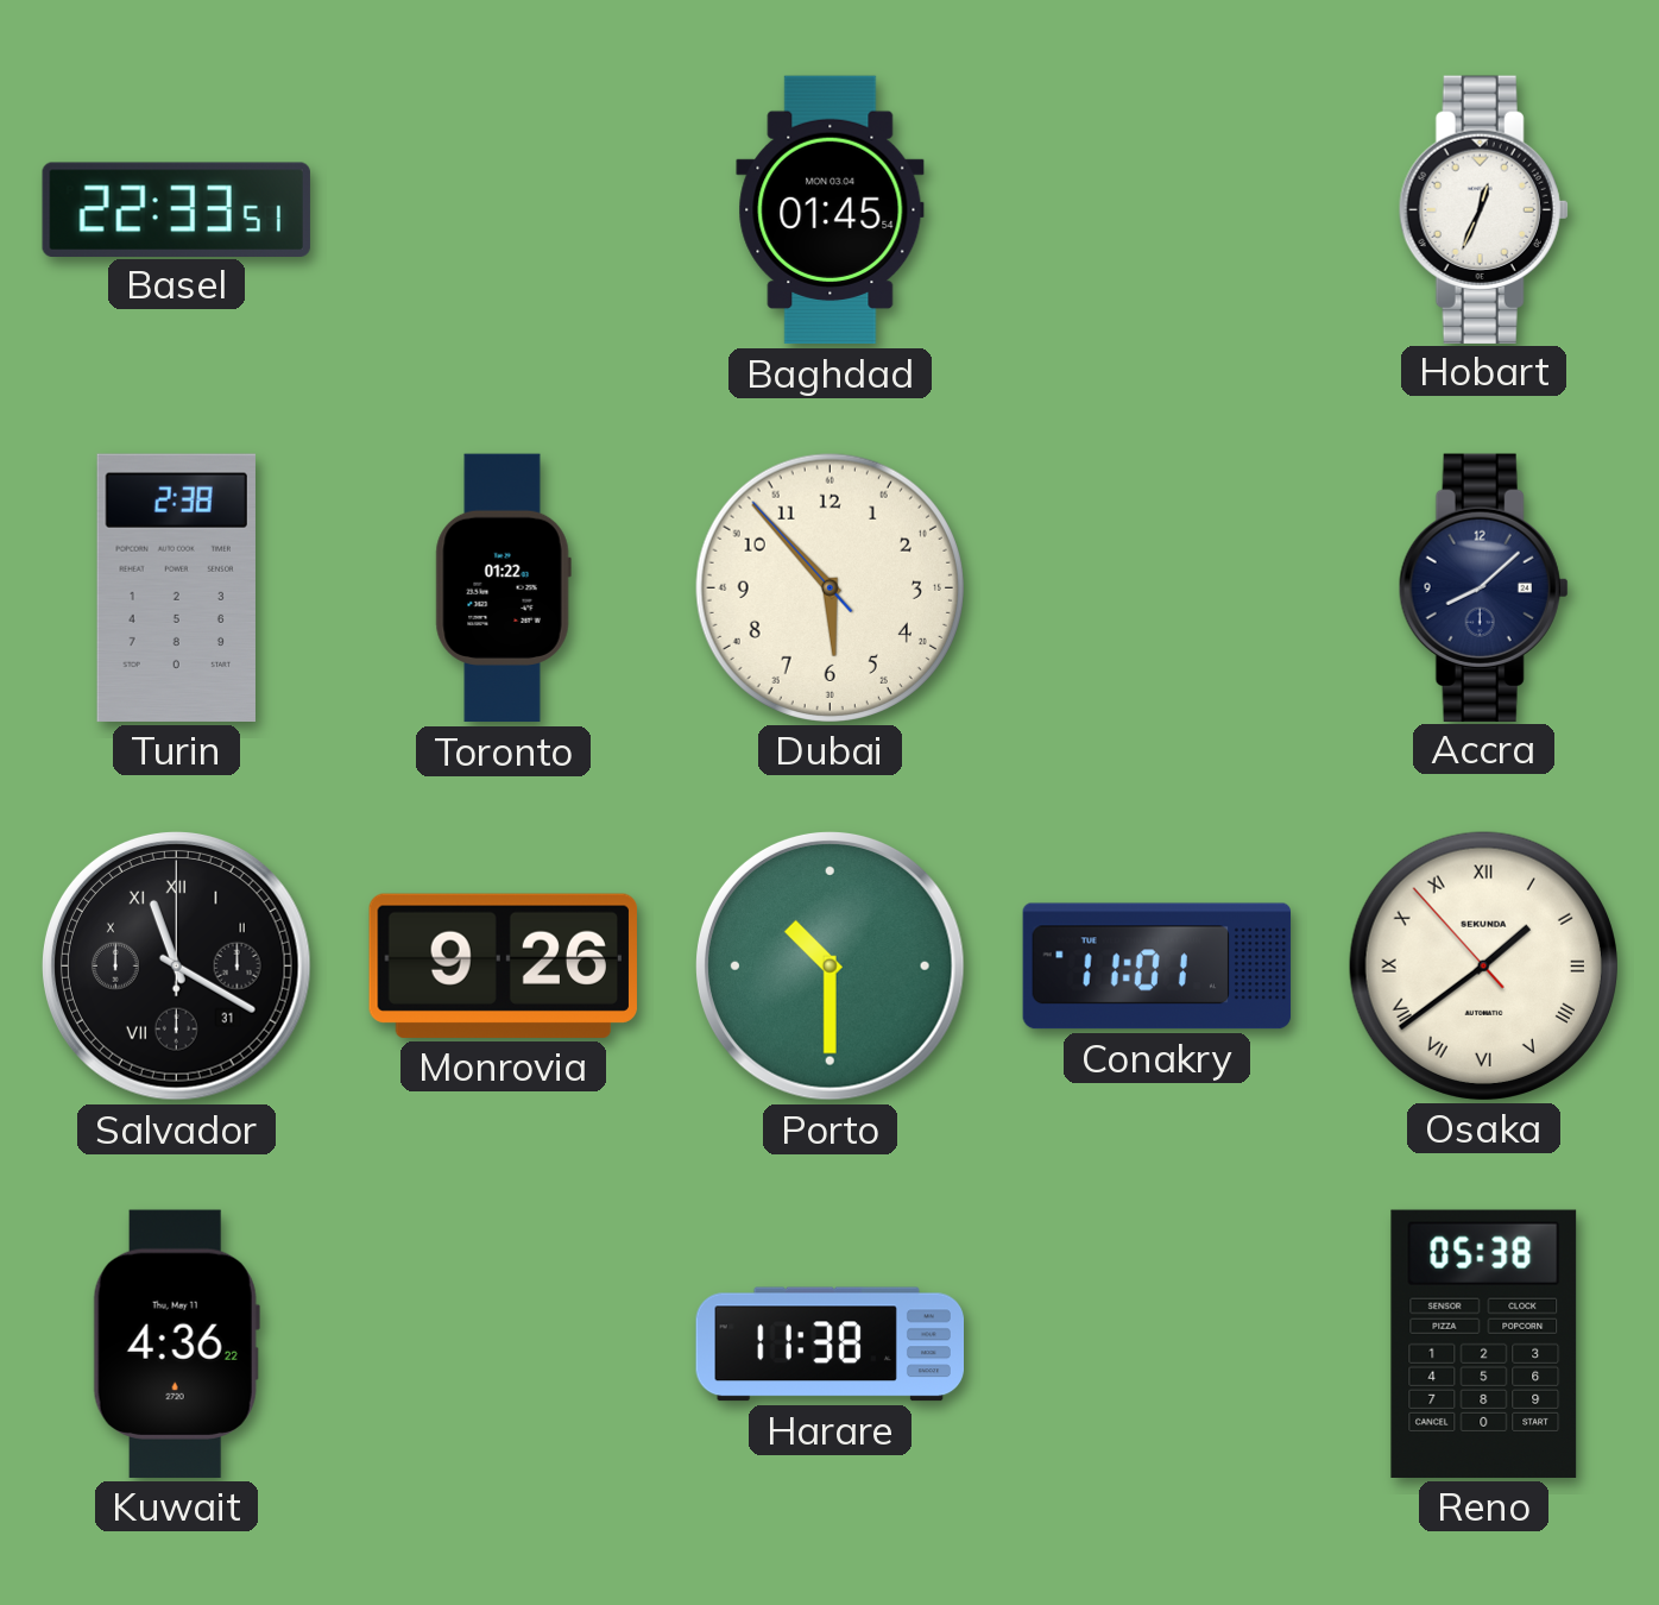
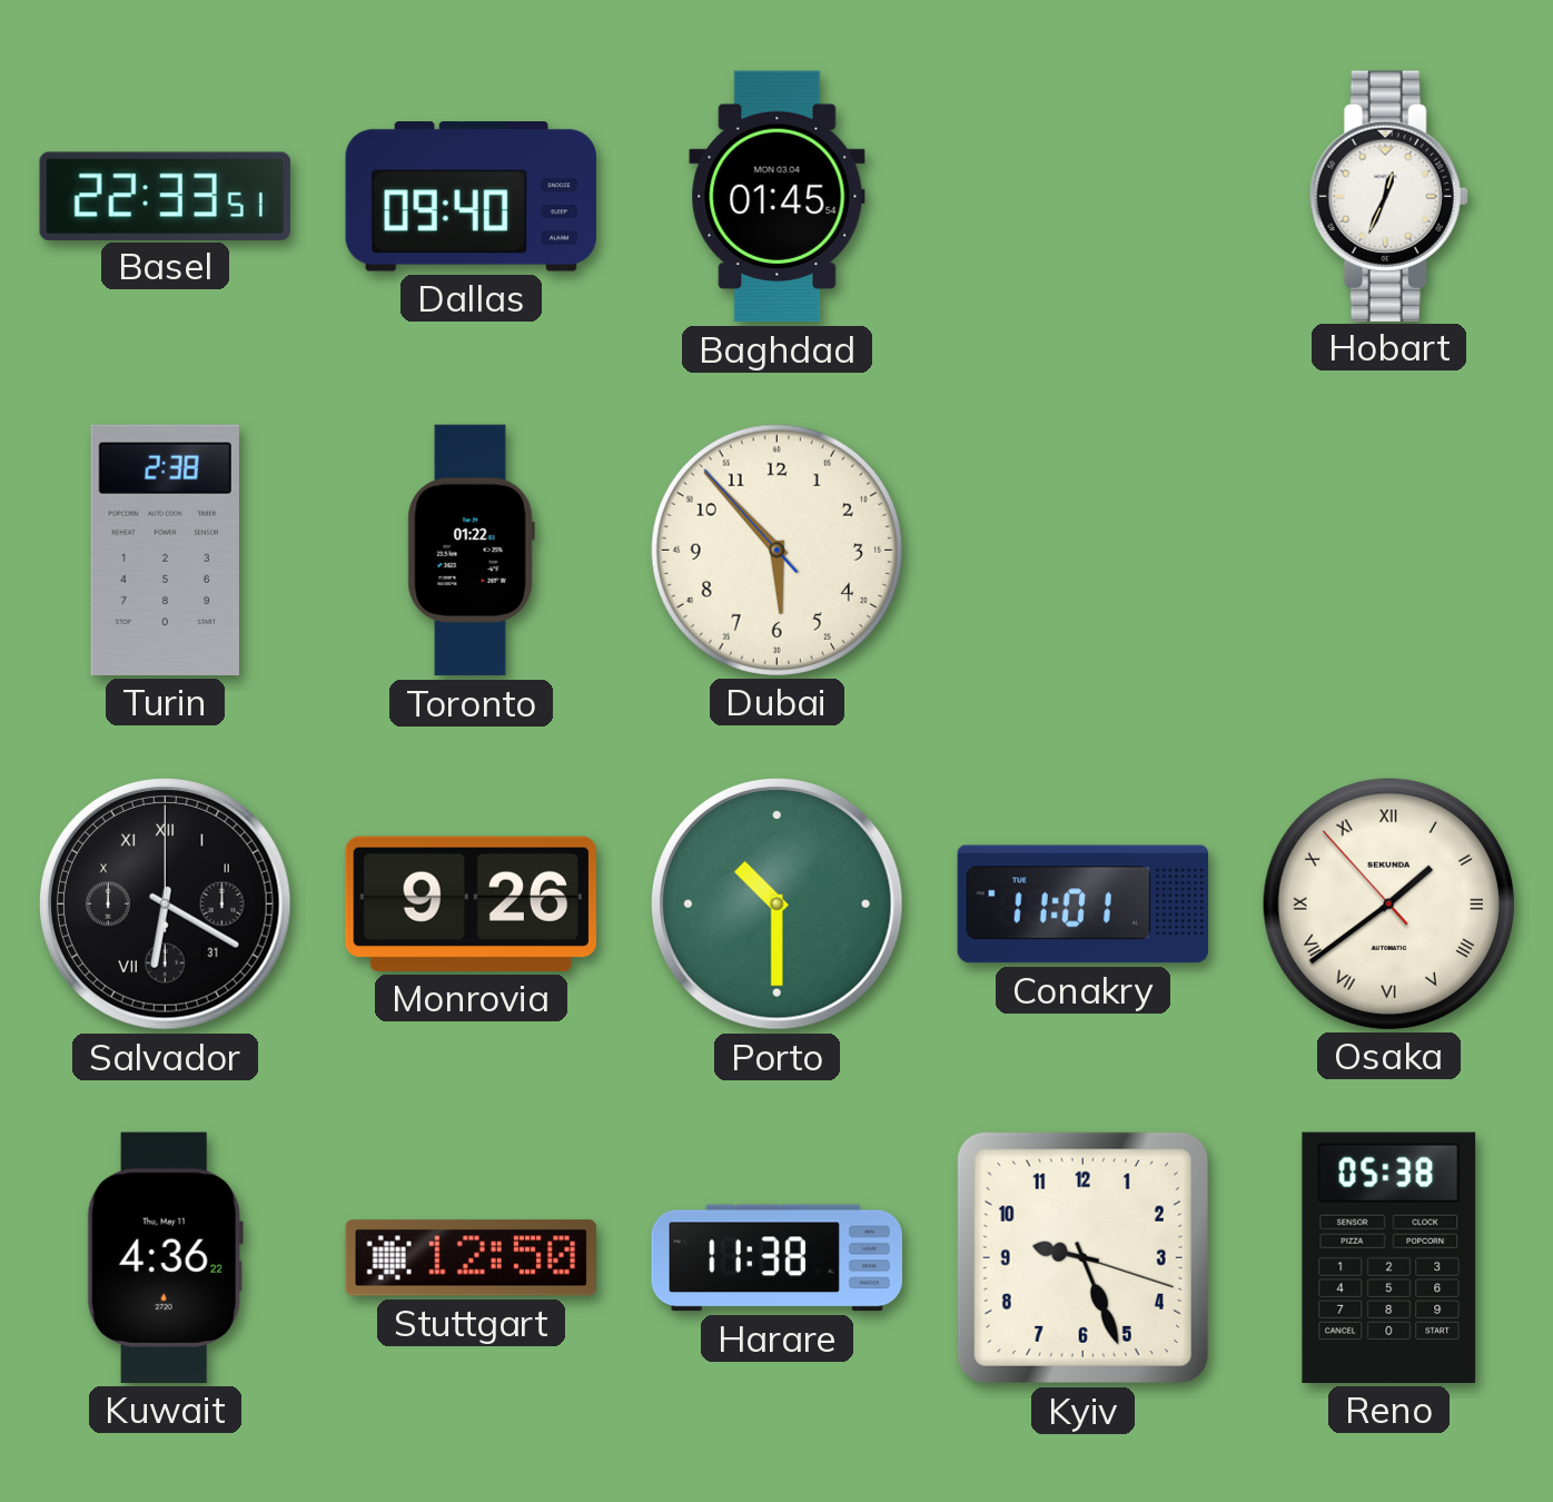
Dallas: none -> 09:40
Accra: 8:08 -> none
Salvador: 11:20 -> 6:20
Stuttgart: none -> 12:50
Kyiv: none -> 9:26
